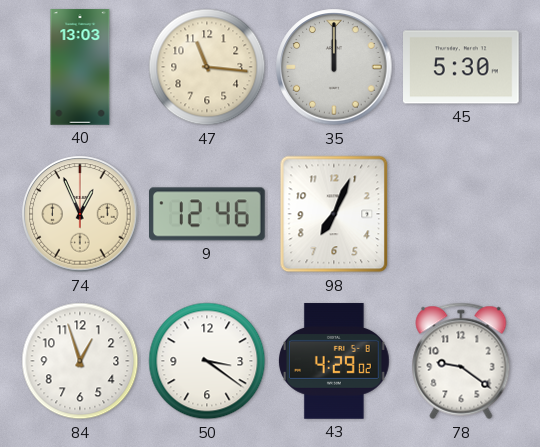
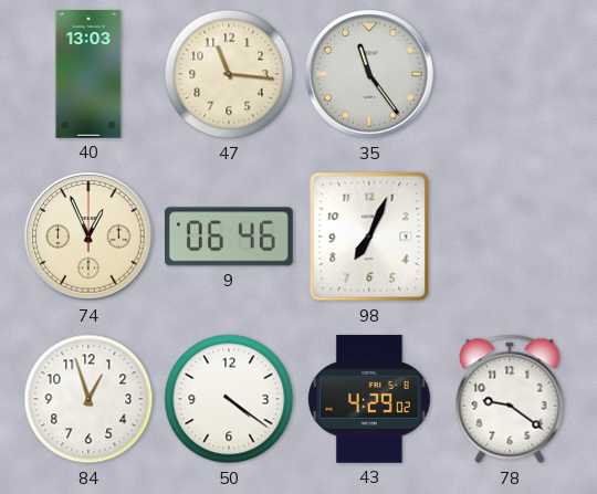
35: 12:00 -> 11:24
45: 5:30 -> none
9: 12:46 -> 06:46
50: 3:21 -> 4:21
